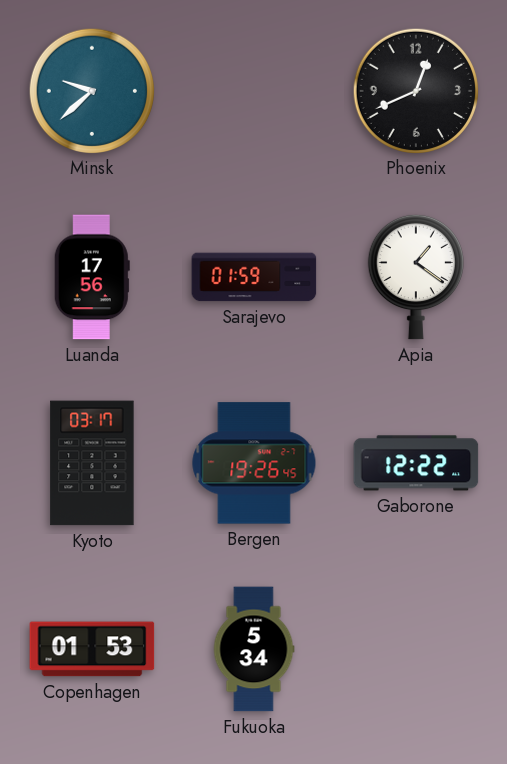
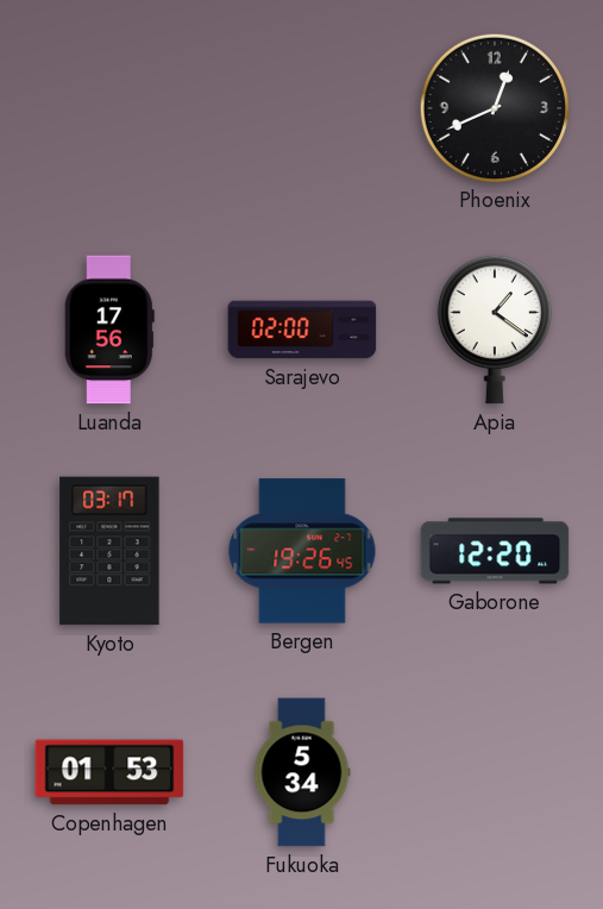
Minsk: 9:38 -> none
Sarajevo: 01:59 -> 02:00
Gaborone: 12:22 -> 12:20
